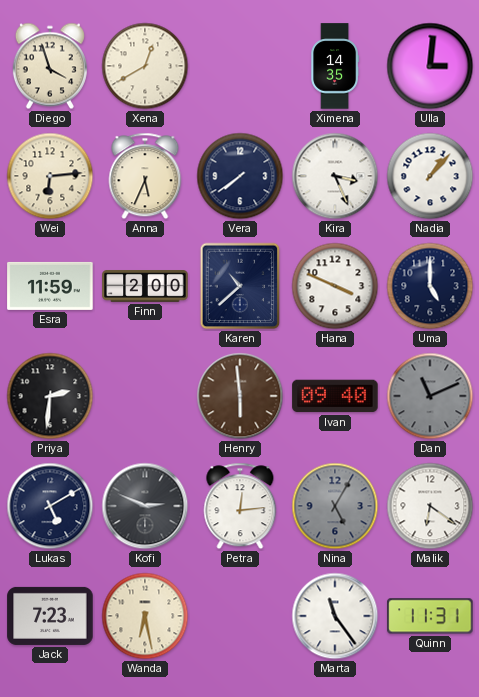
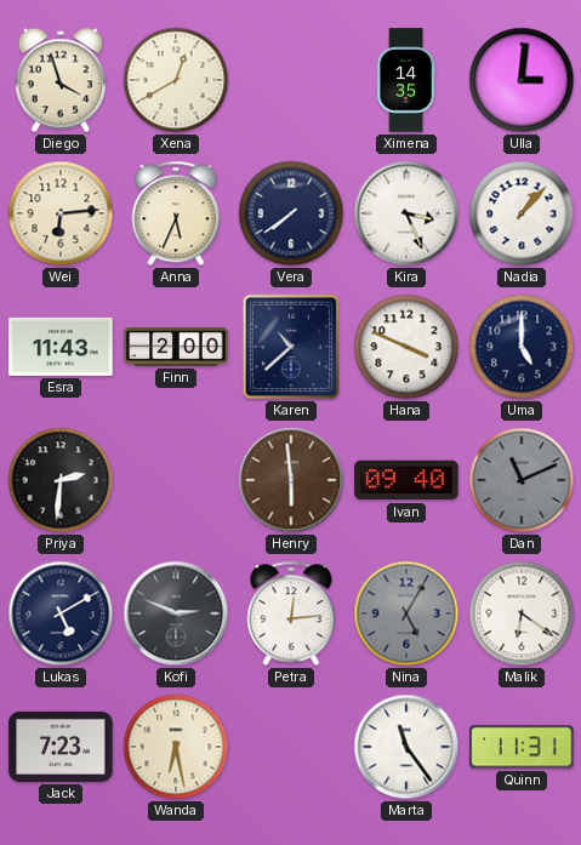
Esra: 11:59 -> 11:43
